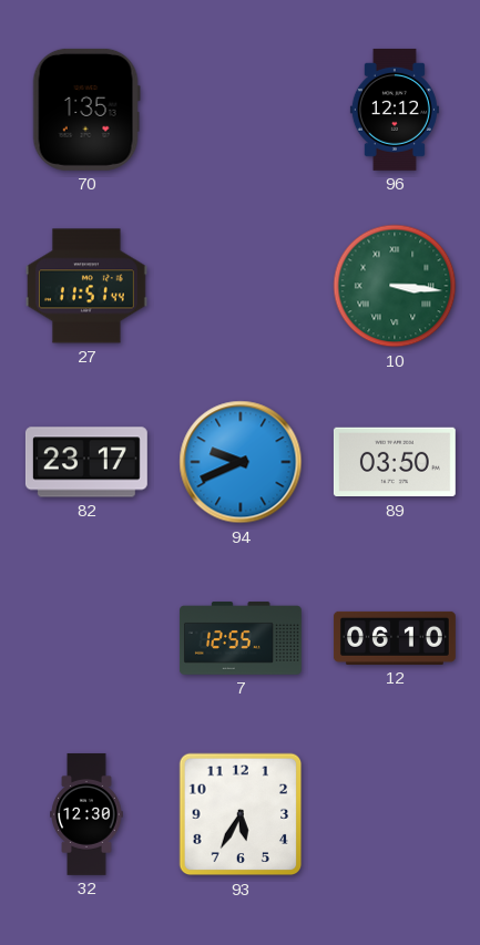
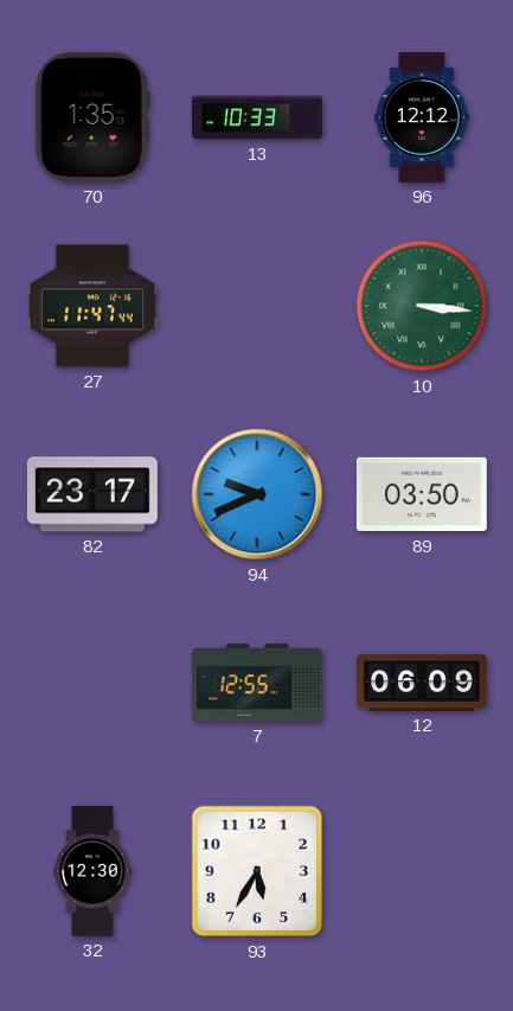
13: none -> 10:33
27: 11:51 -> 11:47
12: 06:10 -> 06:09
